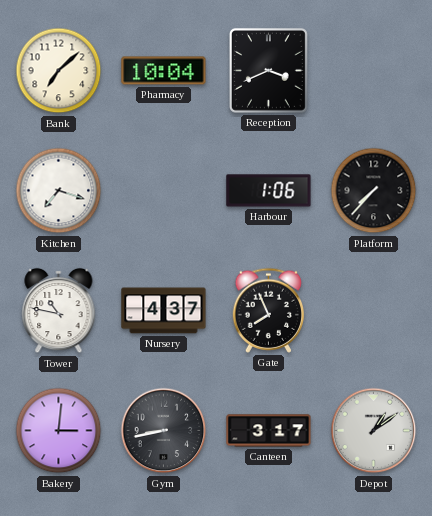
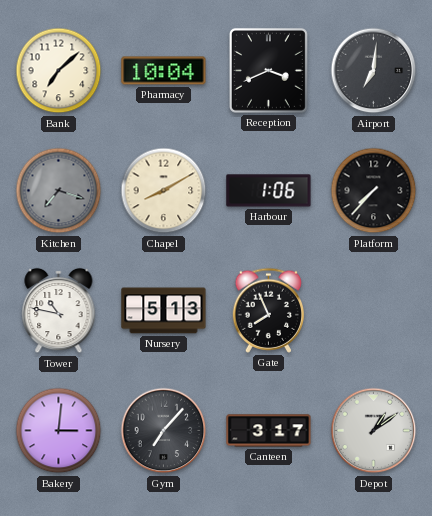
Airport: none -> 7:01
Kitchen dial: white -> grey
Chapel: none -> 8:10
Nursery: 4:37 -> 5:13
Gym: 8:43 -> 7:07
